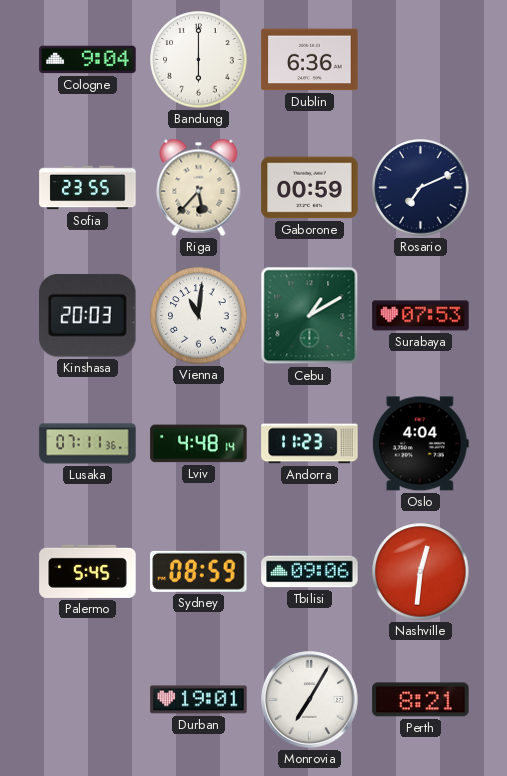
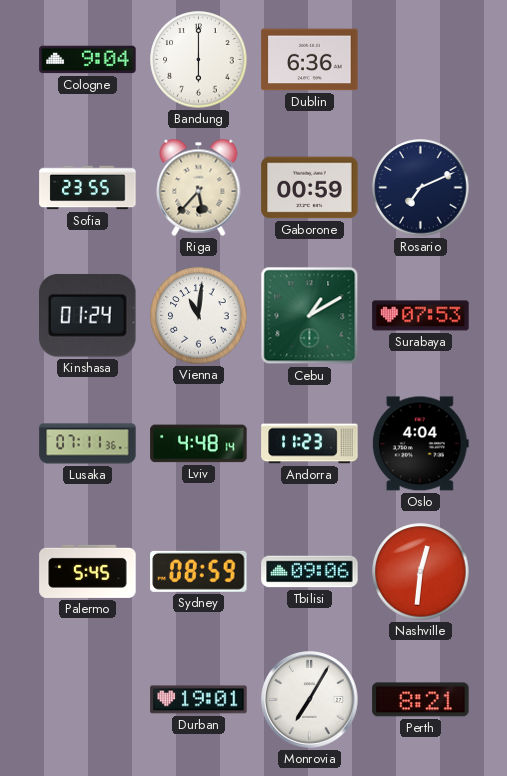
Kinshasa: 20:03 -> 01:24
